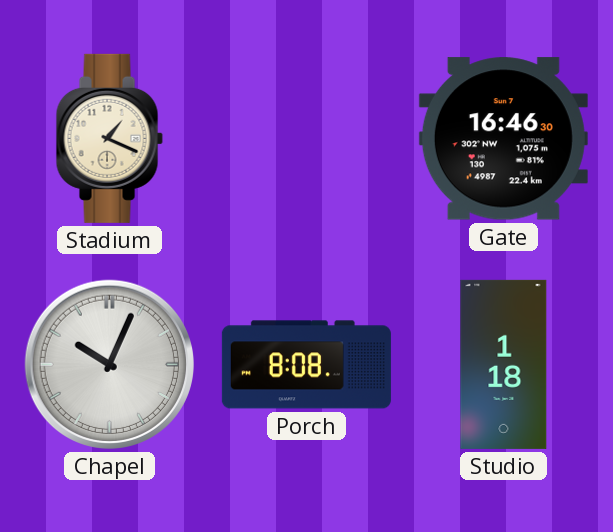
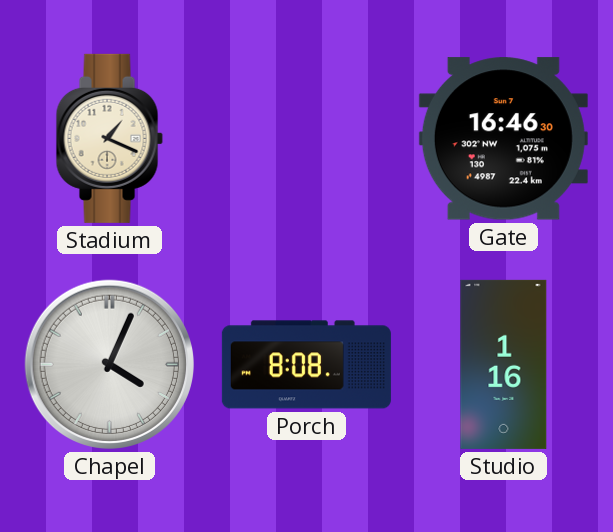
Chapel: 10:04 -> 4:04
Studio: 1:18 -> 1:16
